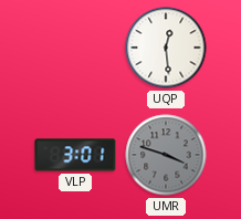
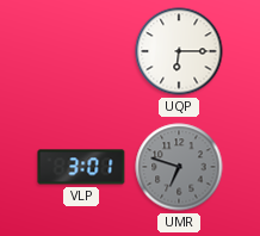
UQP: 12:29 -> 6:15
UMR: 3:48 -> 6:48
